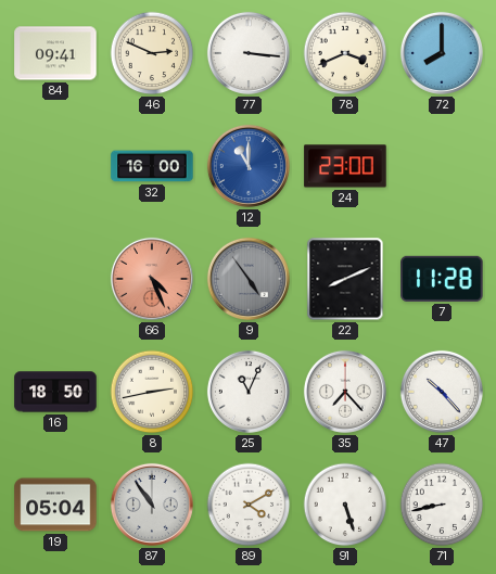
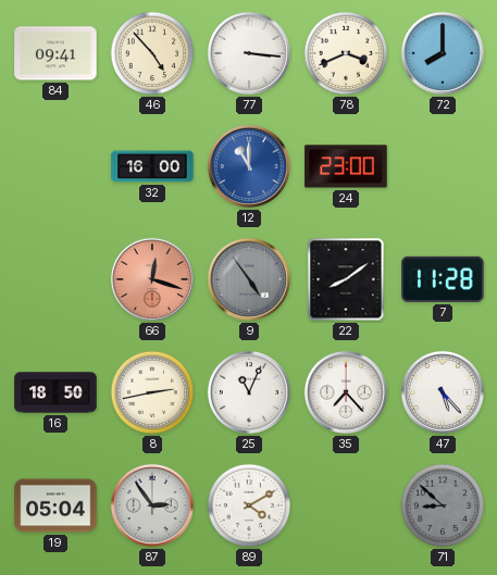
46: 2:49 -> 4:53
66: 4:26 -> 12:18
22: 8:11 -> 8:09
47: 10:23 -> 5:23
87: 10:54 -> 2:54
91: 5:27 -> none
71: 8:43 -> 8:52
71 dial: white -> grey
